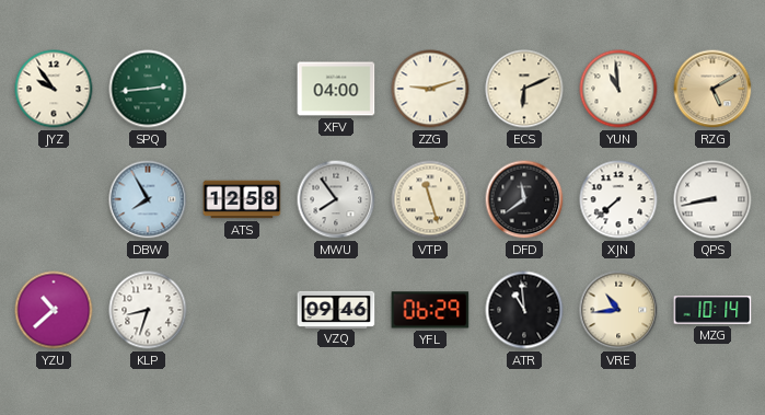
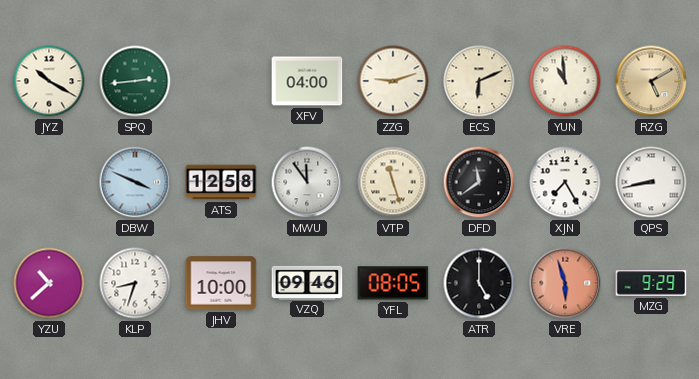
JYZ: 9:54 -> 10:20
DBW: 7:55 -> 3:49
MWU: 7:54 -> 11:54
XJN: 7:38 -> 7:25
JHV: none -> 10:00
YFL: 06:29 -> 08:05
ATR: 10:59 -> 5:00
VRE: 10:44 -> 5:57
VRE dial: cream -> salmon
MZG: 10:14 -> 9:29
